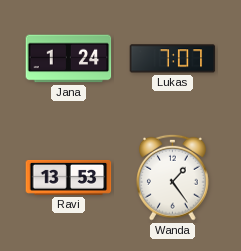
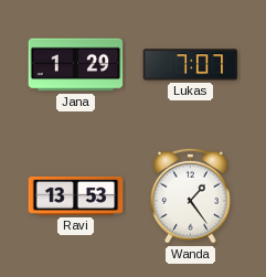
Jana: 1:24 -> 1:29
